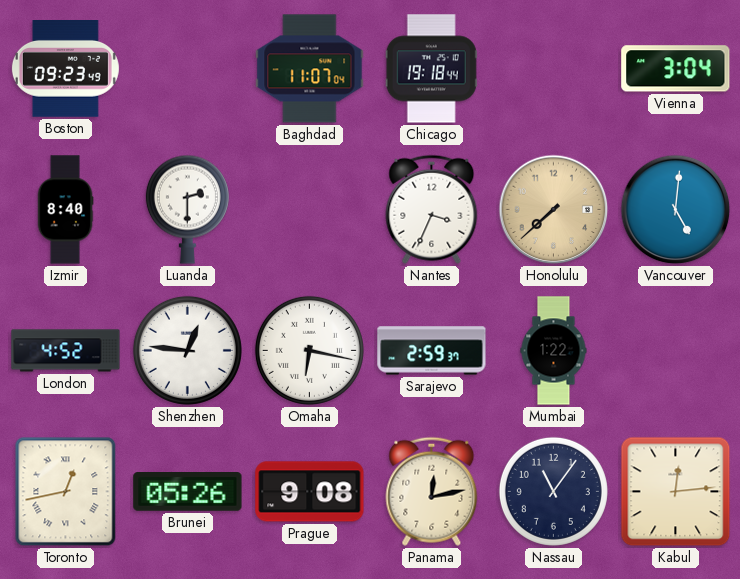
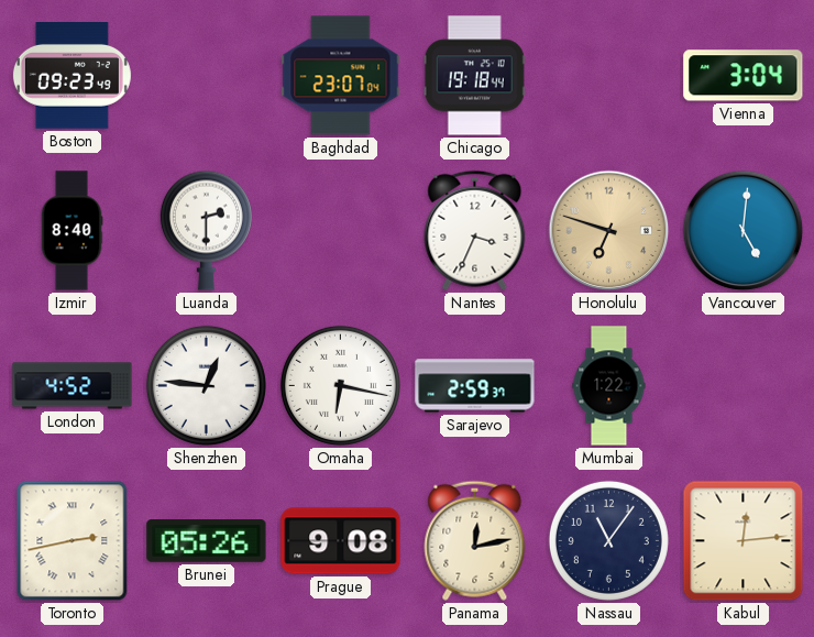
Baghdad: 11:07 -> 23:07
Honolulu: 7:38 -> 6:48
Toronto: 12:43 -> 2:43
